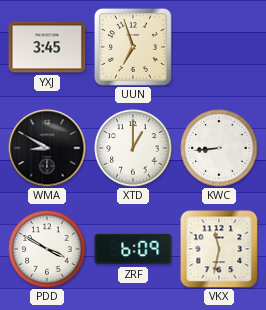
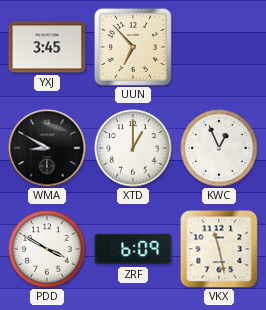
UUN: 6:57 -> 6:53
KWC: 8:44 -> 12:56
VKX: 11:32 -> 11:28
